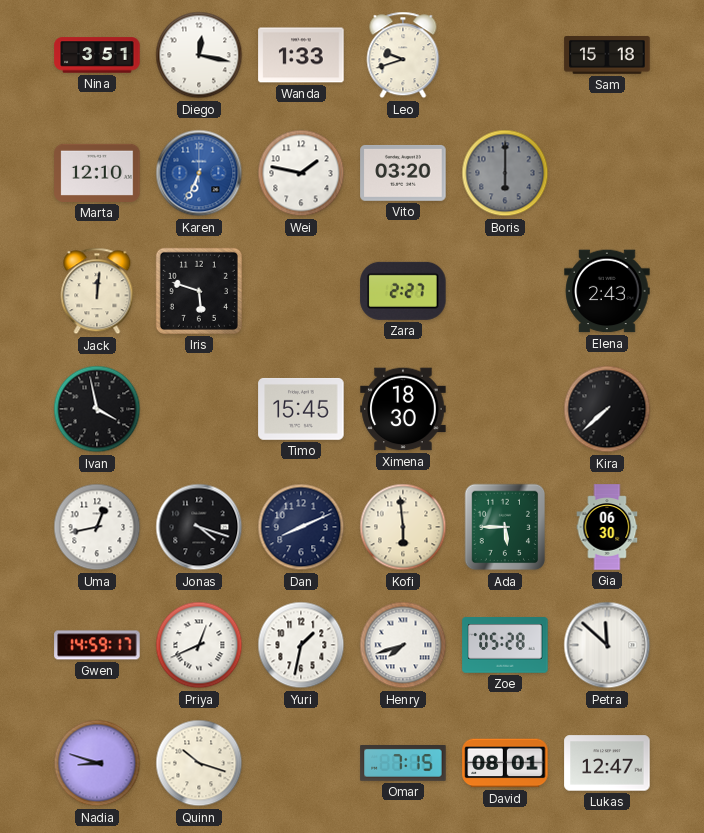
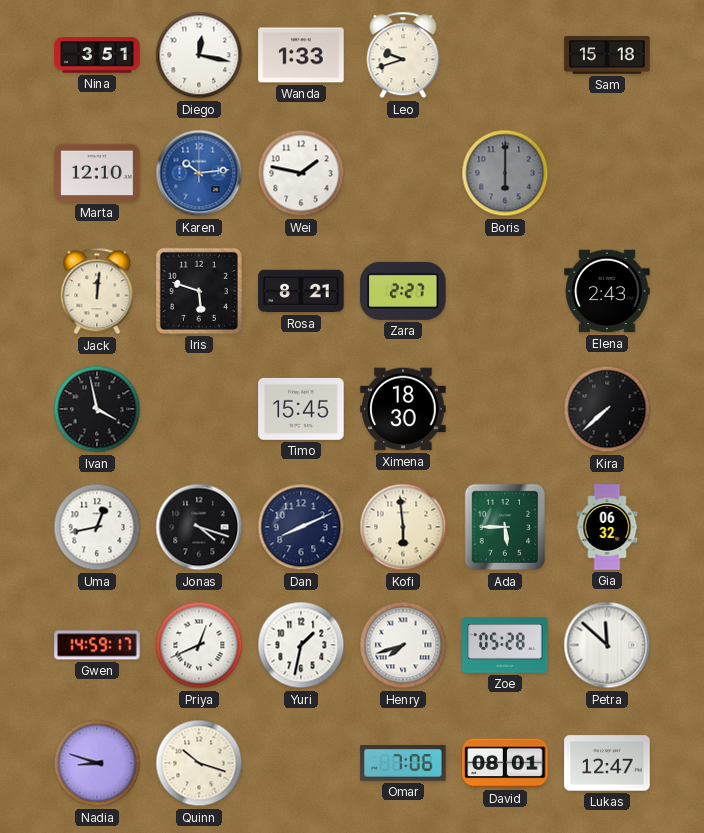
Karen: 6:34 -> 10:14
Vito: 03:20 -> none
Rosa: none -> 8:21
Gia: 06:30 -> 06:32
Omar: 7:15 -> 7:06
